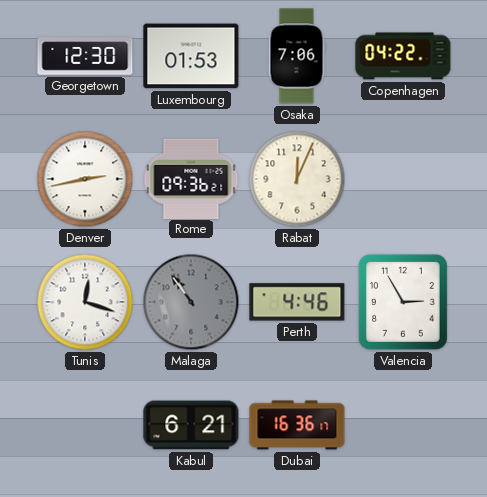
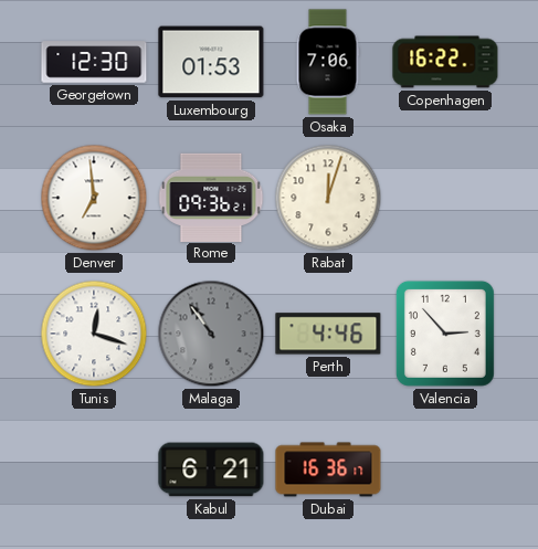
Copenhagen: 04:22 -> 16:22
Denver: 2:43 -> 6:59
Rabat: 12:04 -> 12:03
Valencia: 2:55 -> 2:53
